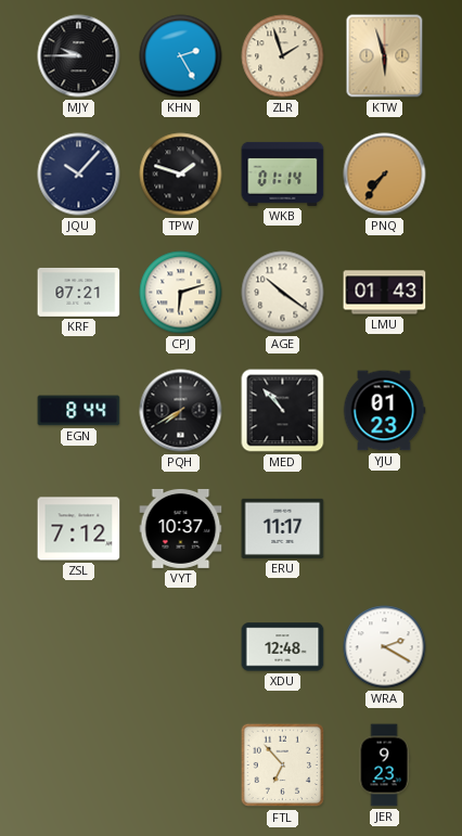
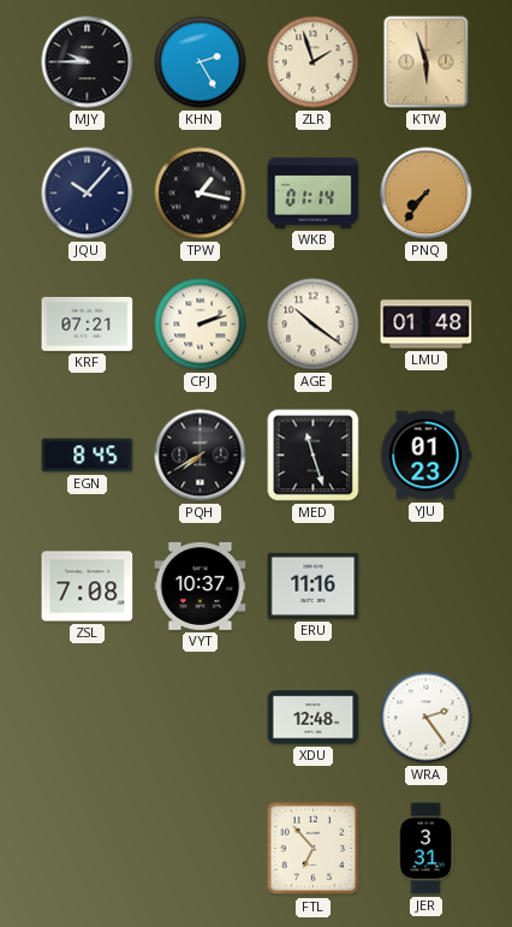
TPW: 1:48 -> 1:17
CPJ: 6:12 -> 2:12
LMU: 01:43 -> 01:48
EGN: 8:44 -> 8:45
MED: 10:53 -> 11:27
ZSL: 7:12 -> 7:08
ERU: 11:17 -> 11:16
WRA: 2:20 -> 2:24
JER: 9:23 -> 3:31
